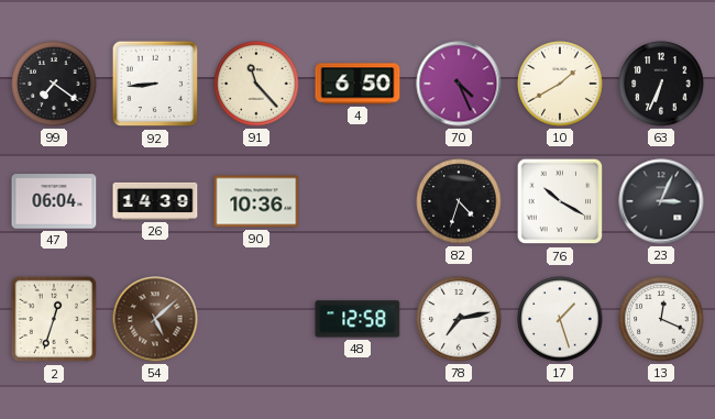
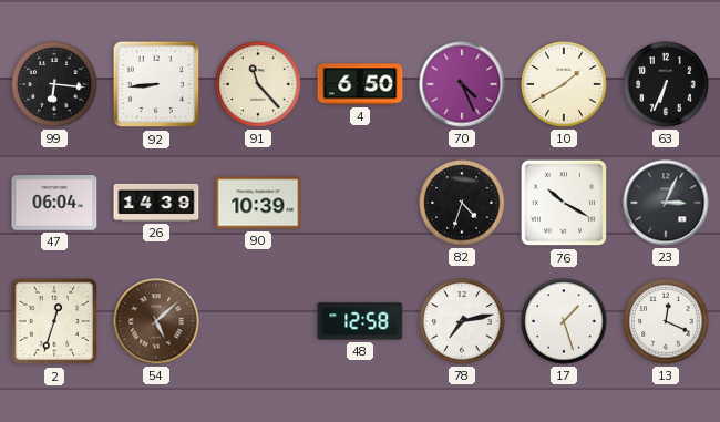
99: 7:21 -> 6:16
90: 10:36 -> 10:39
